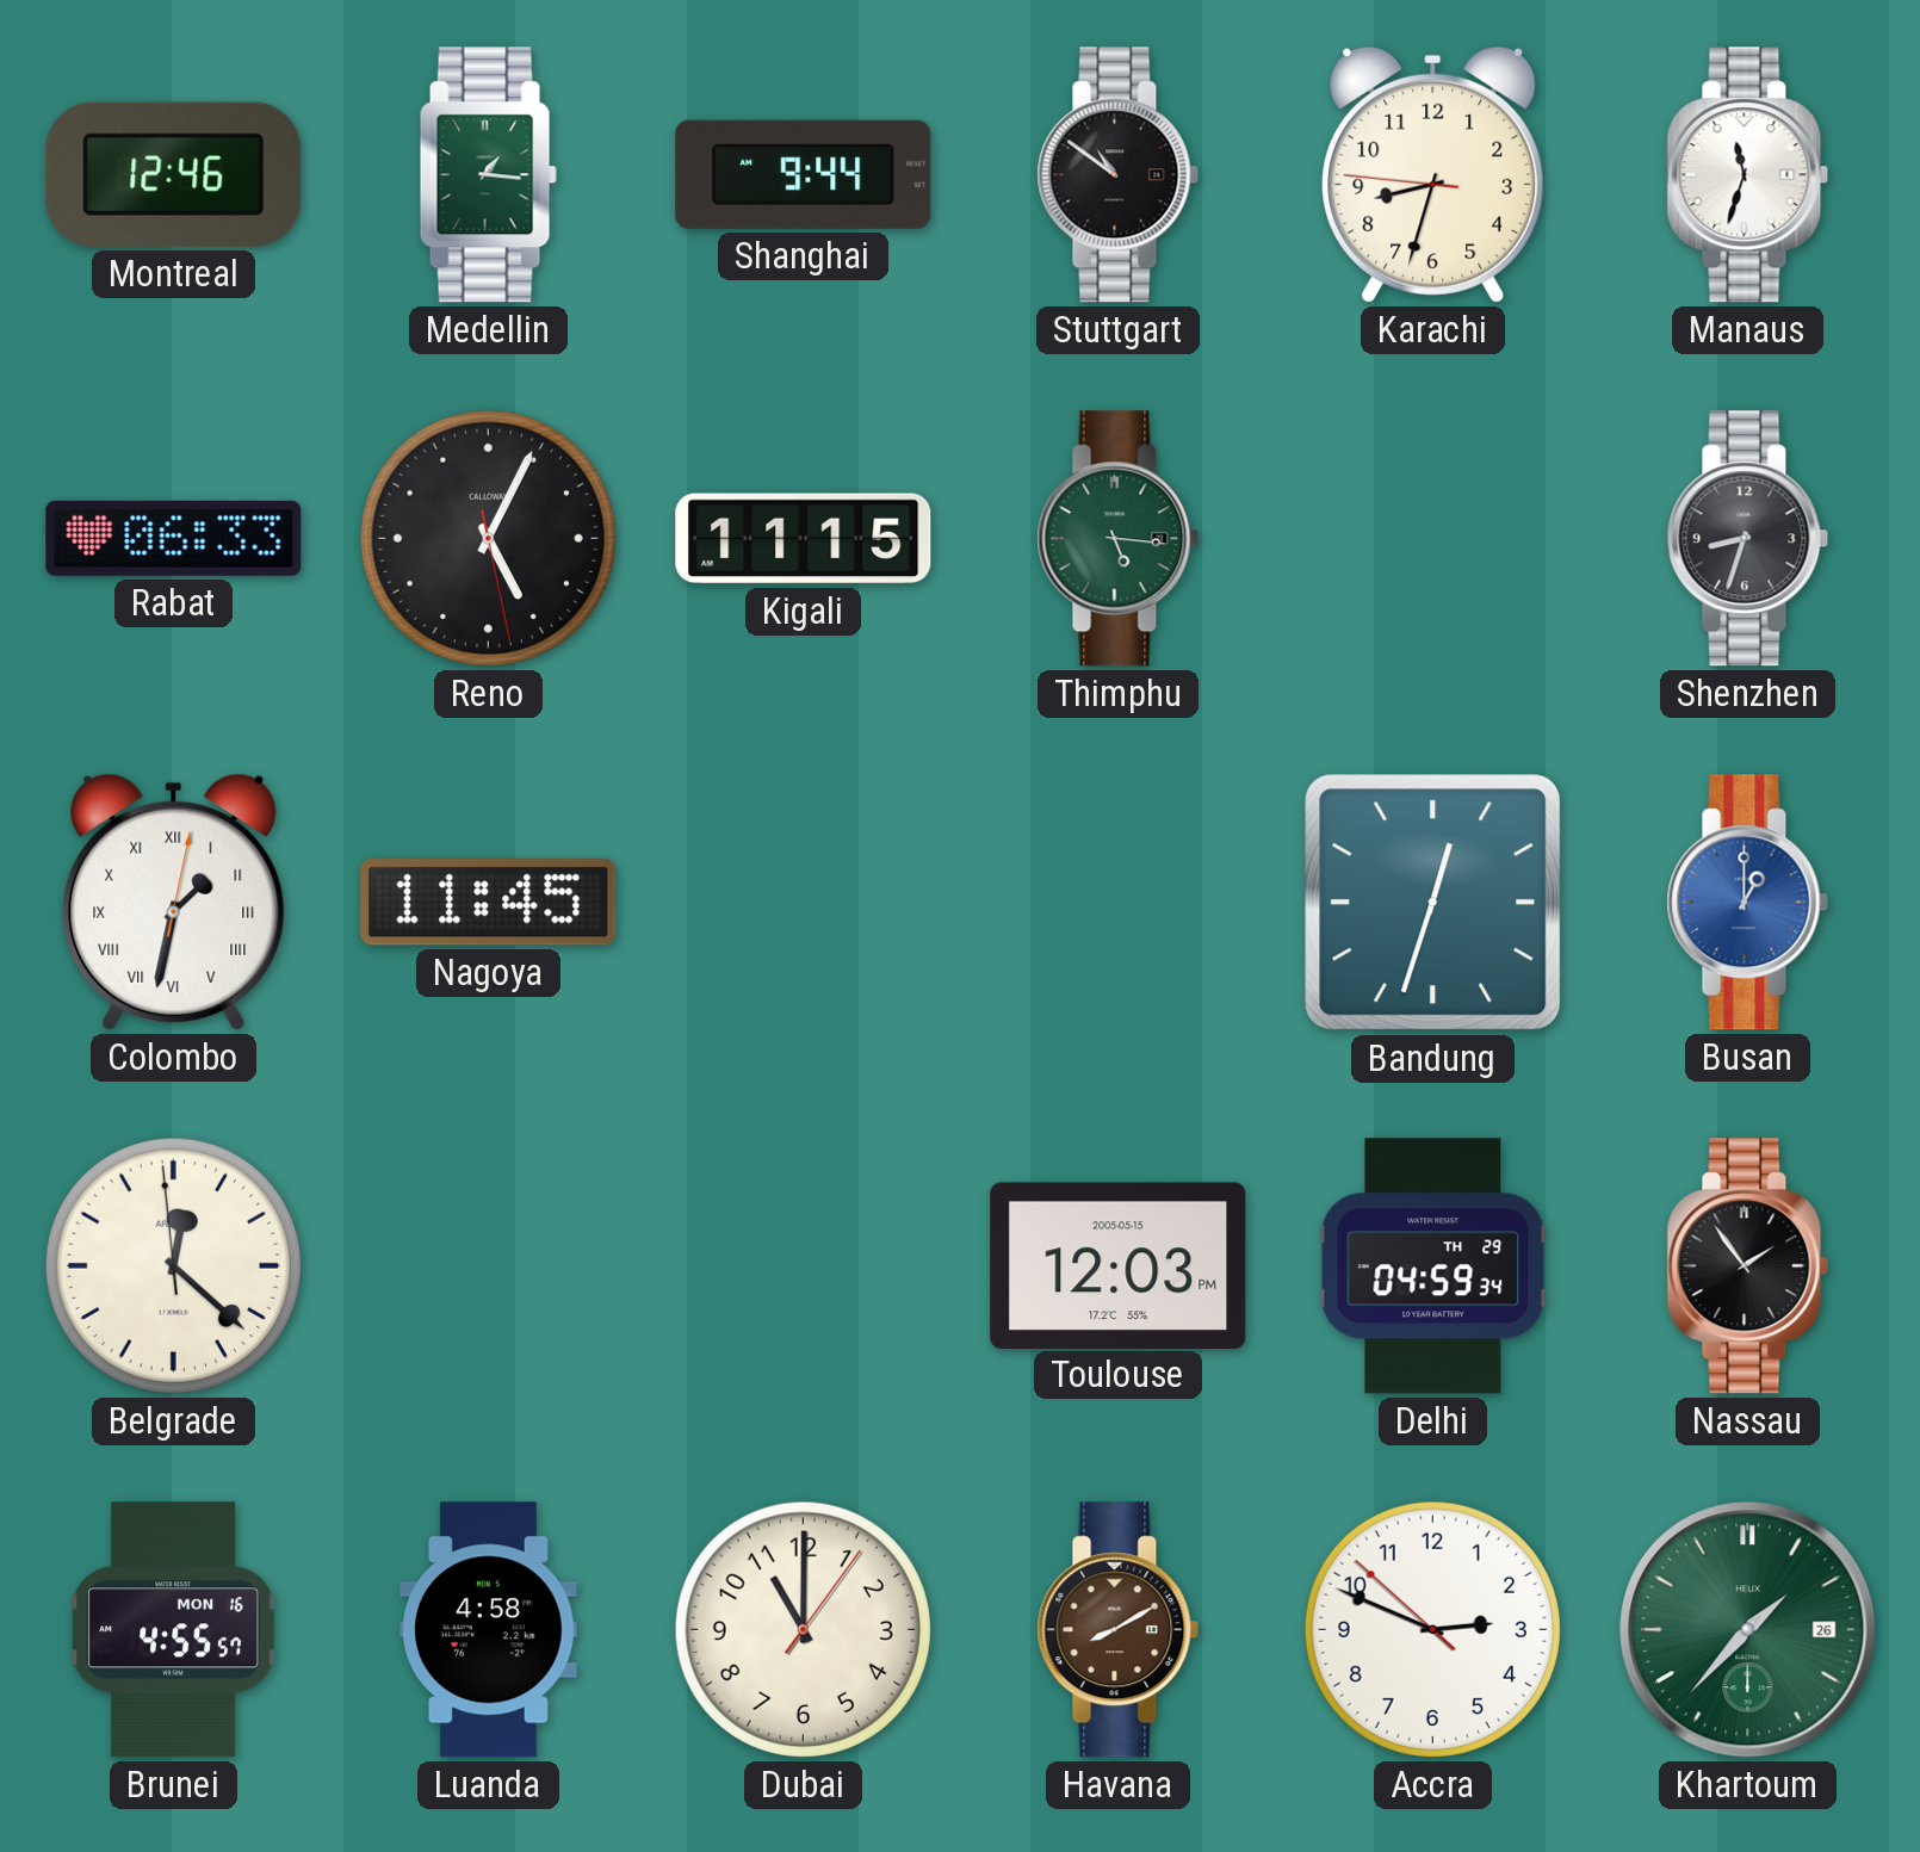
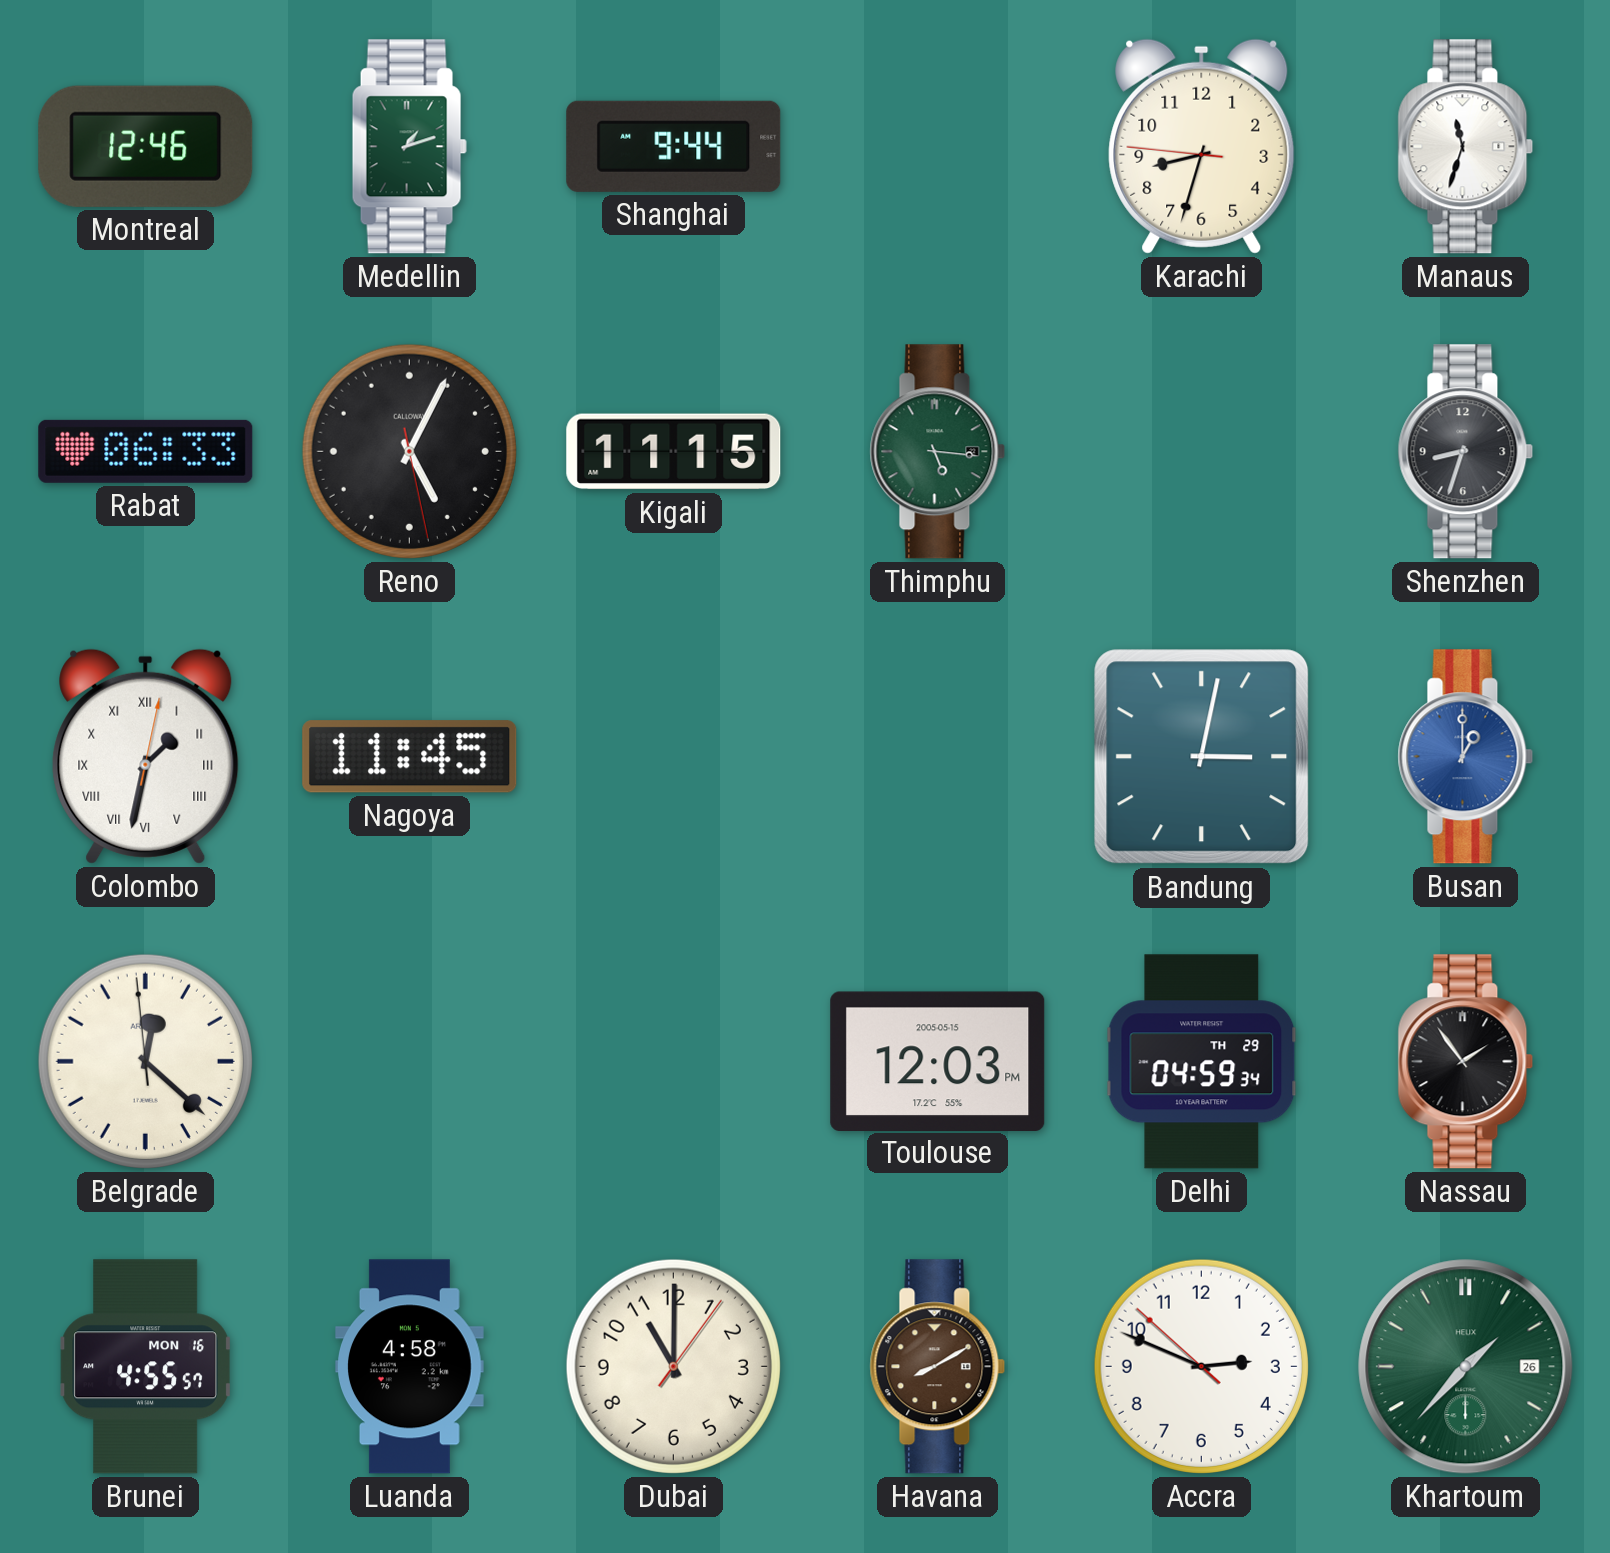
Medellin: 1:16 -> 1:12
Stuttgart: 10:51 -> none
Bandung: 12:33 -> 3:02
